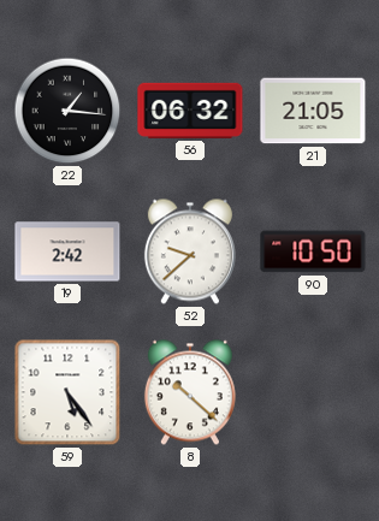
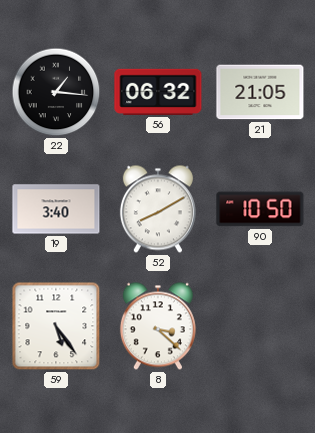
19: 2:42 -> 3:40
52: 9:38 -> 8:10
8: 10:22 -> 3:22
